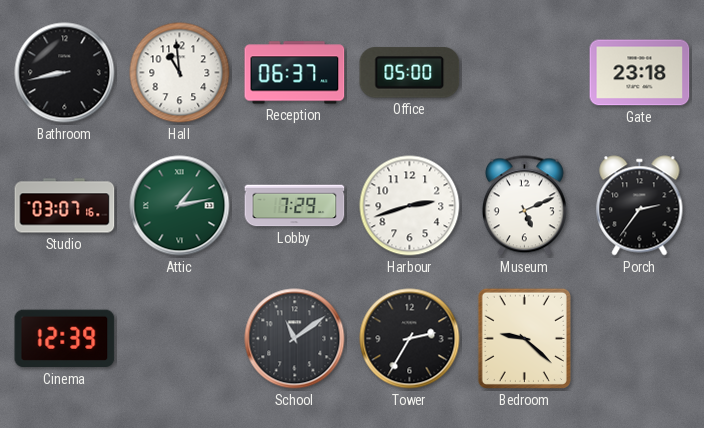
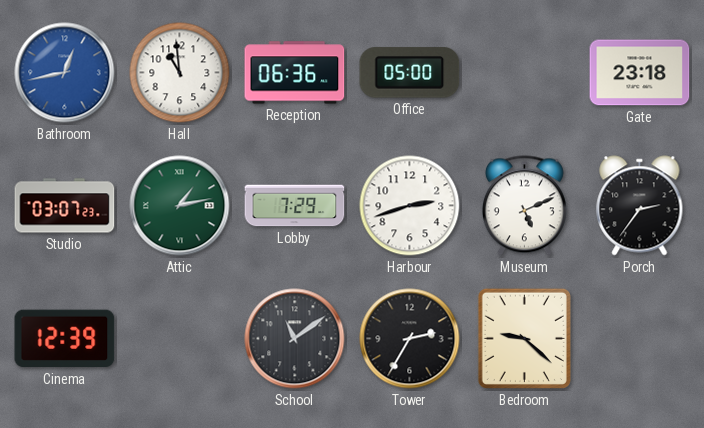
Bathroom: 8:43 -> 12:43
Bathroom dial: black -> blue
Reception: 06:37 -> 06:36
Studio: 03:07:16 -> 03:07:23
